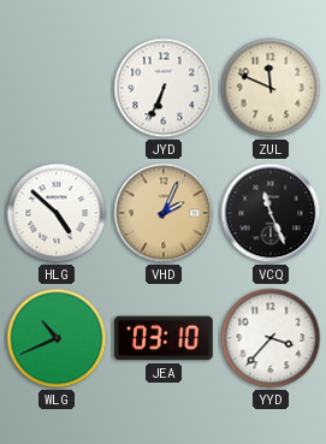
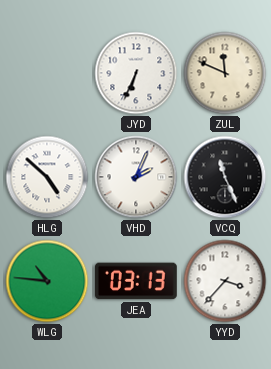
VHD dial: champagne -> white
WLG: 10:41 -> 10:46
JEA: 03:10 -> 03:13
